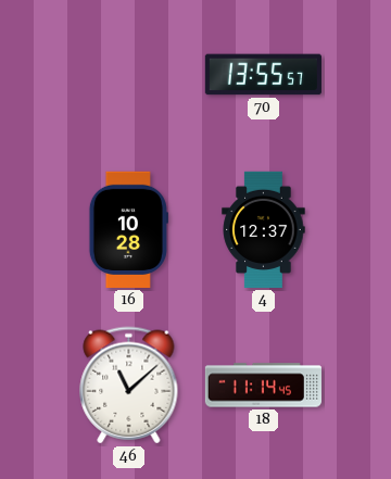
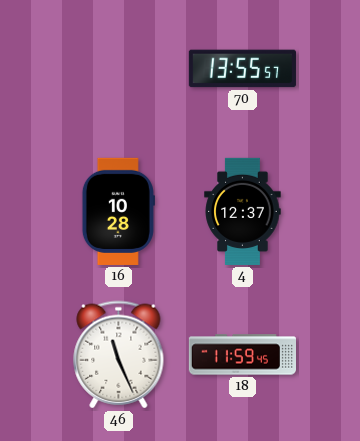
46: 11:08 -> 11:26
18: 11:14 -> 11:59
